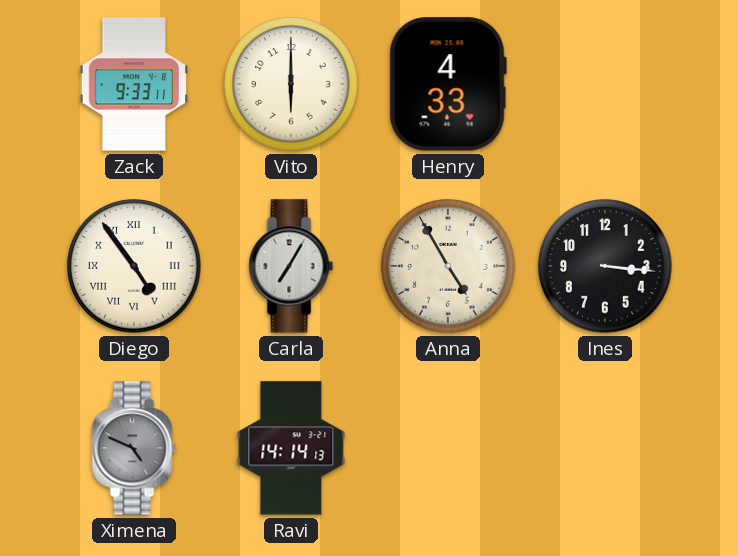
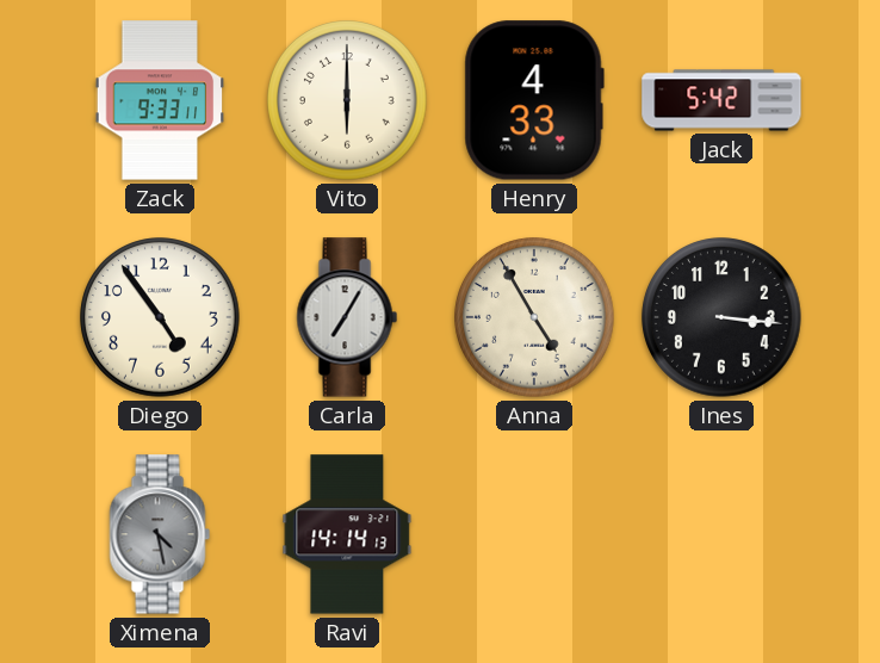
Jack: none -> 5:42
Diego numerals: Roman -> Arabic
Ximena: 4:49 -> 4:28
